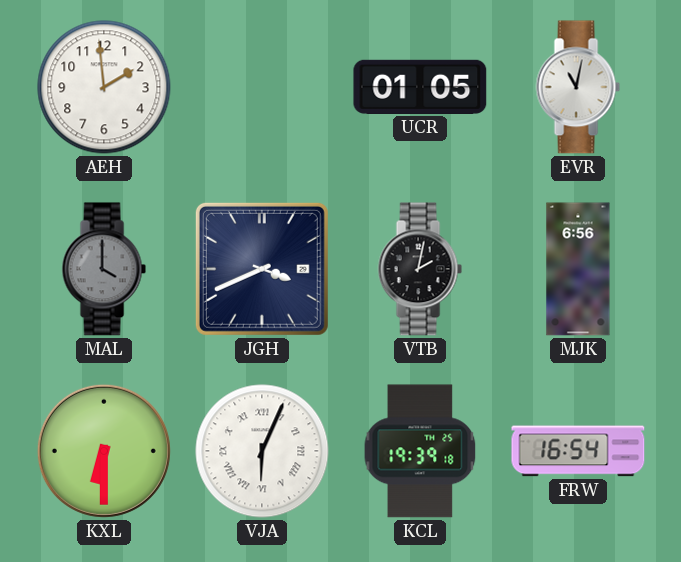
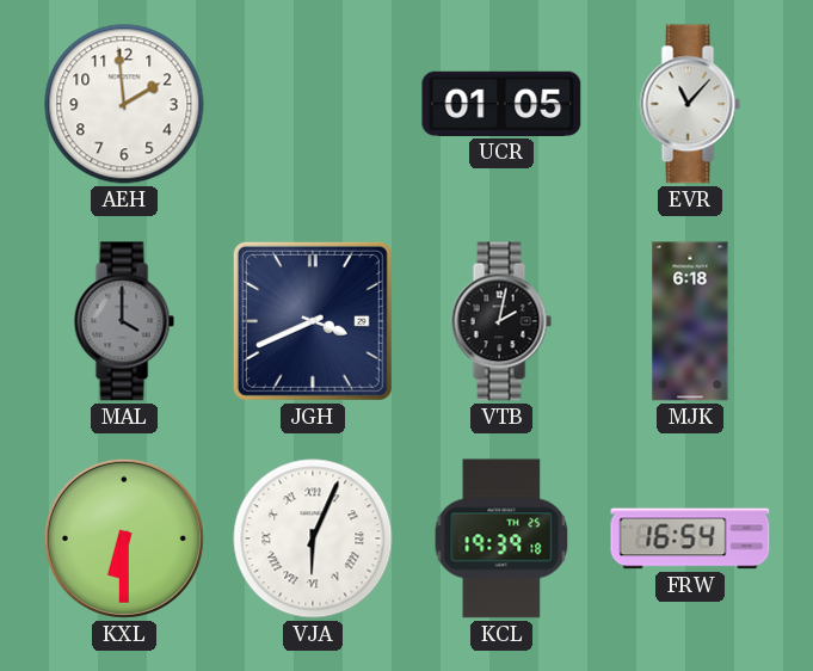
EVR: 11:02 -> 11:07
MJK: 6:56 -> 6:18
